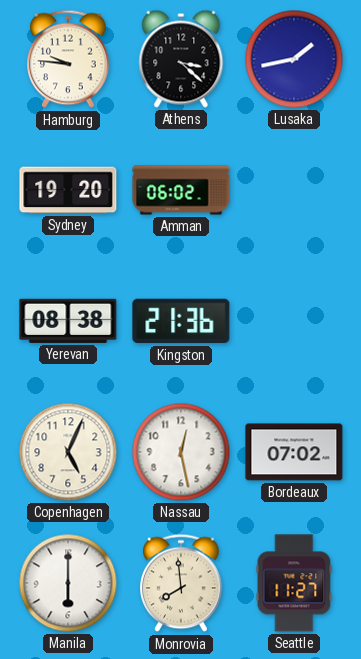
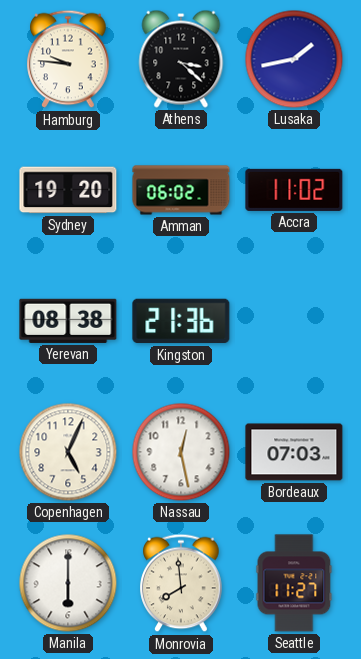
Accra: none -> 11:02
Bordeaux: 07:02 -> 07:03
